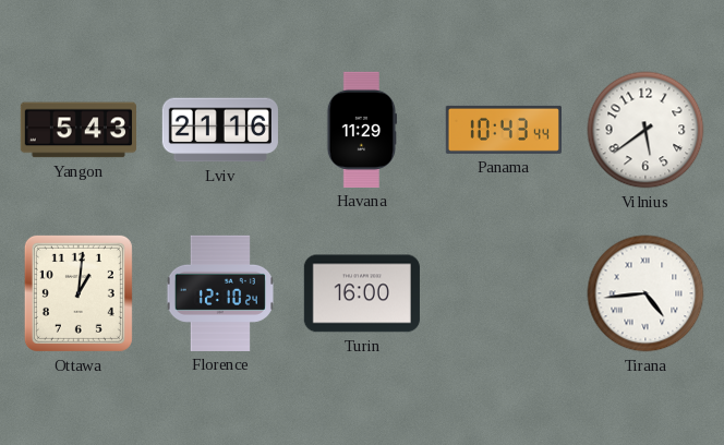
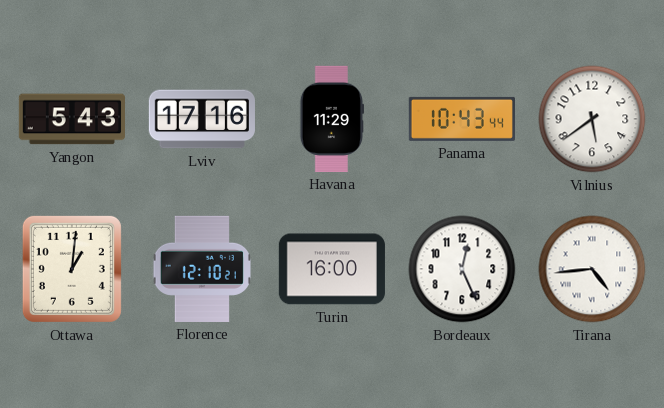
Lviv: 21:16 -> 17:16
Florence: 12:10:24 -> 12:10:21
Bordeaux: none -> 12:26
